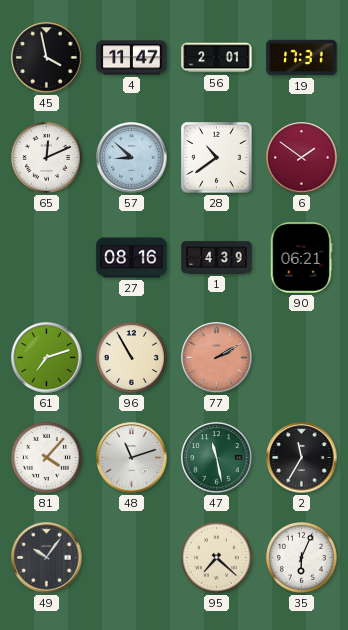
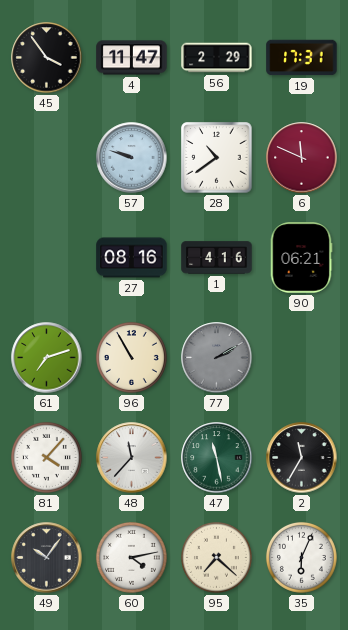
45: 3:58 -> 3:54
56: 2:01 -> 2:29
65: 12:11 -> none
57: 8:52 -> 9:48
6: 1:51 -> 11:49
1: 4:39 -> 4:16
77 dial: salmon -> grey
48: 11:12 -> 11:37
60: none -> 4:13
